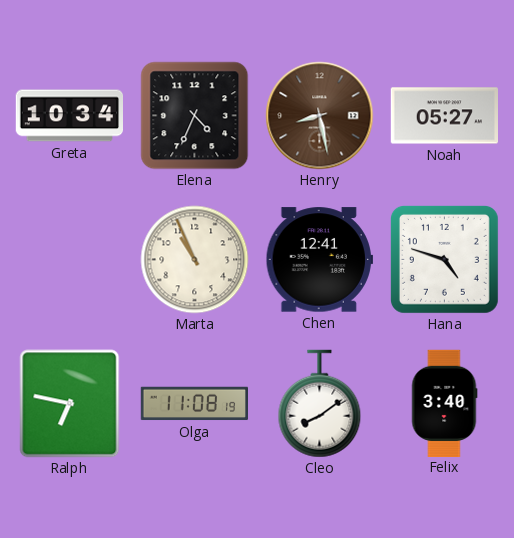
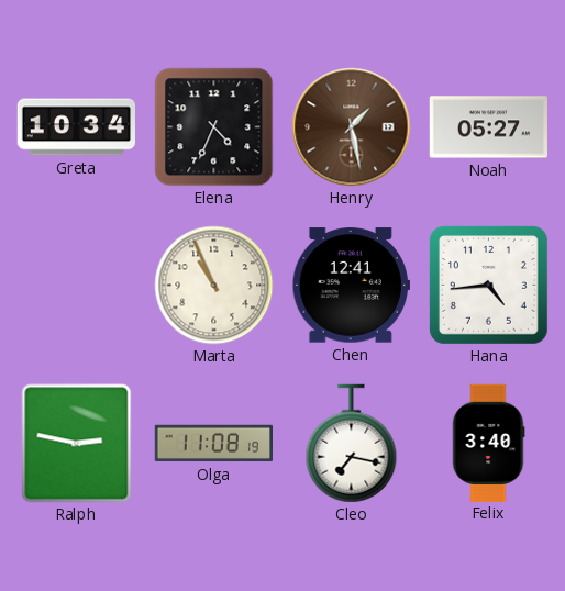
Henry: 8:28 -> 1:28
Hana: 4:48 -> 4:44
Ralph: 6:47 -> 2:47
Cleo: 8:09 -> 7:17
